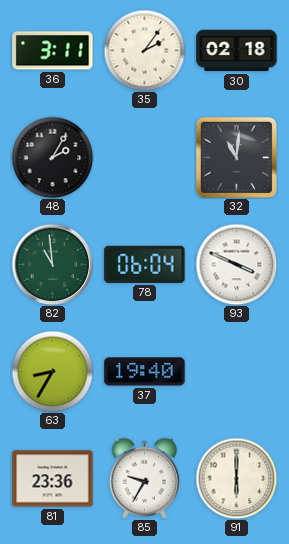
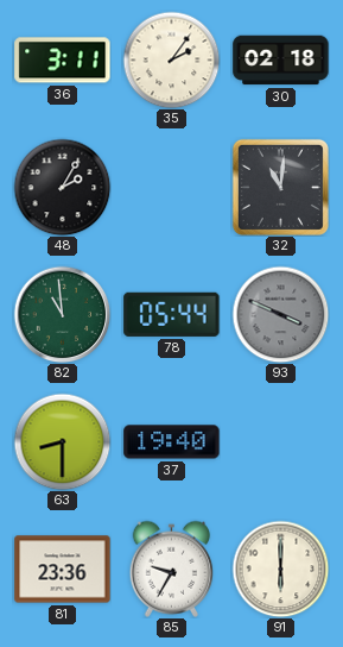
78: 06:04 -> 05:44
93 dial: white -> grey
63: 8:35 -> 8:30
